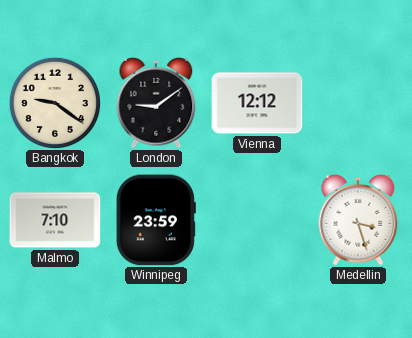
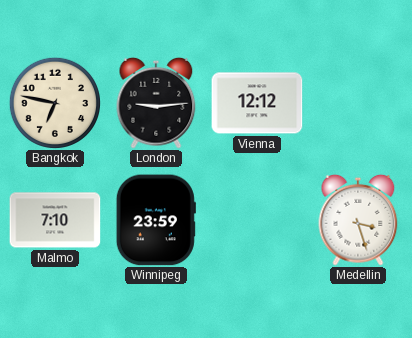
Bangkok: 9:21 -> 6:47
London: 9:09 -> 9:14
